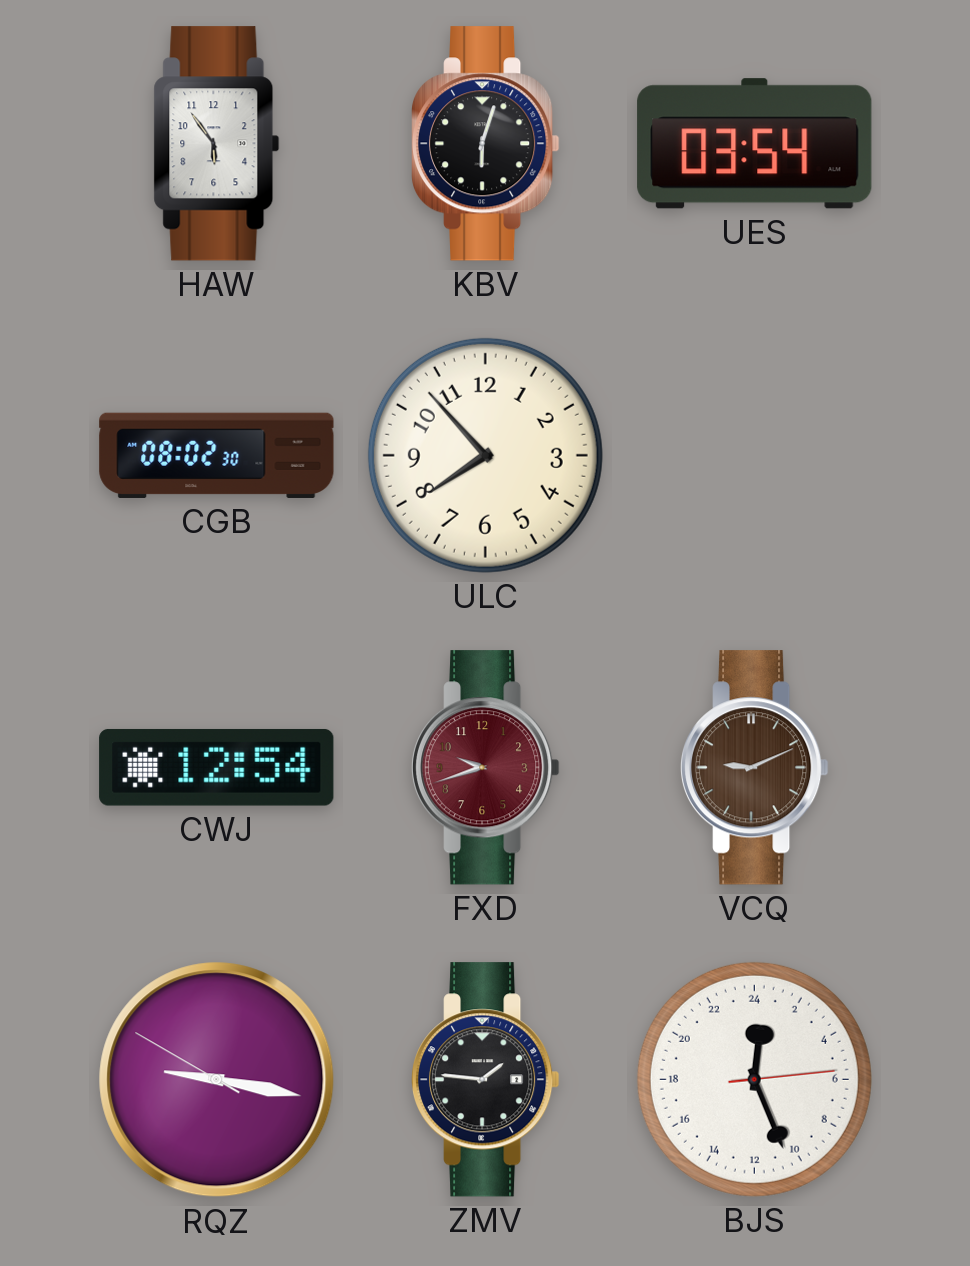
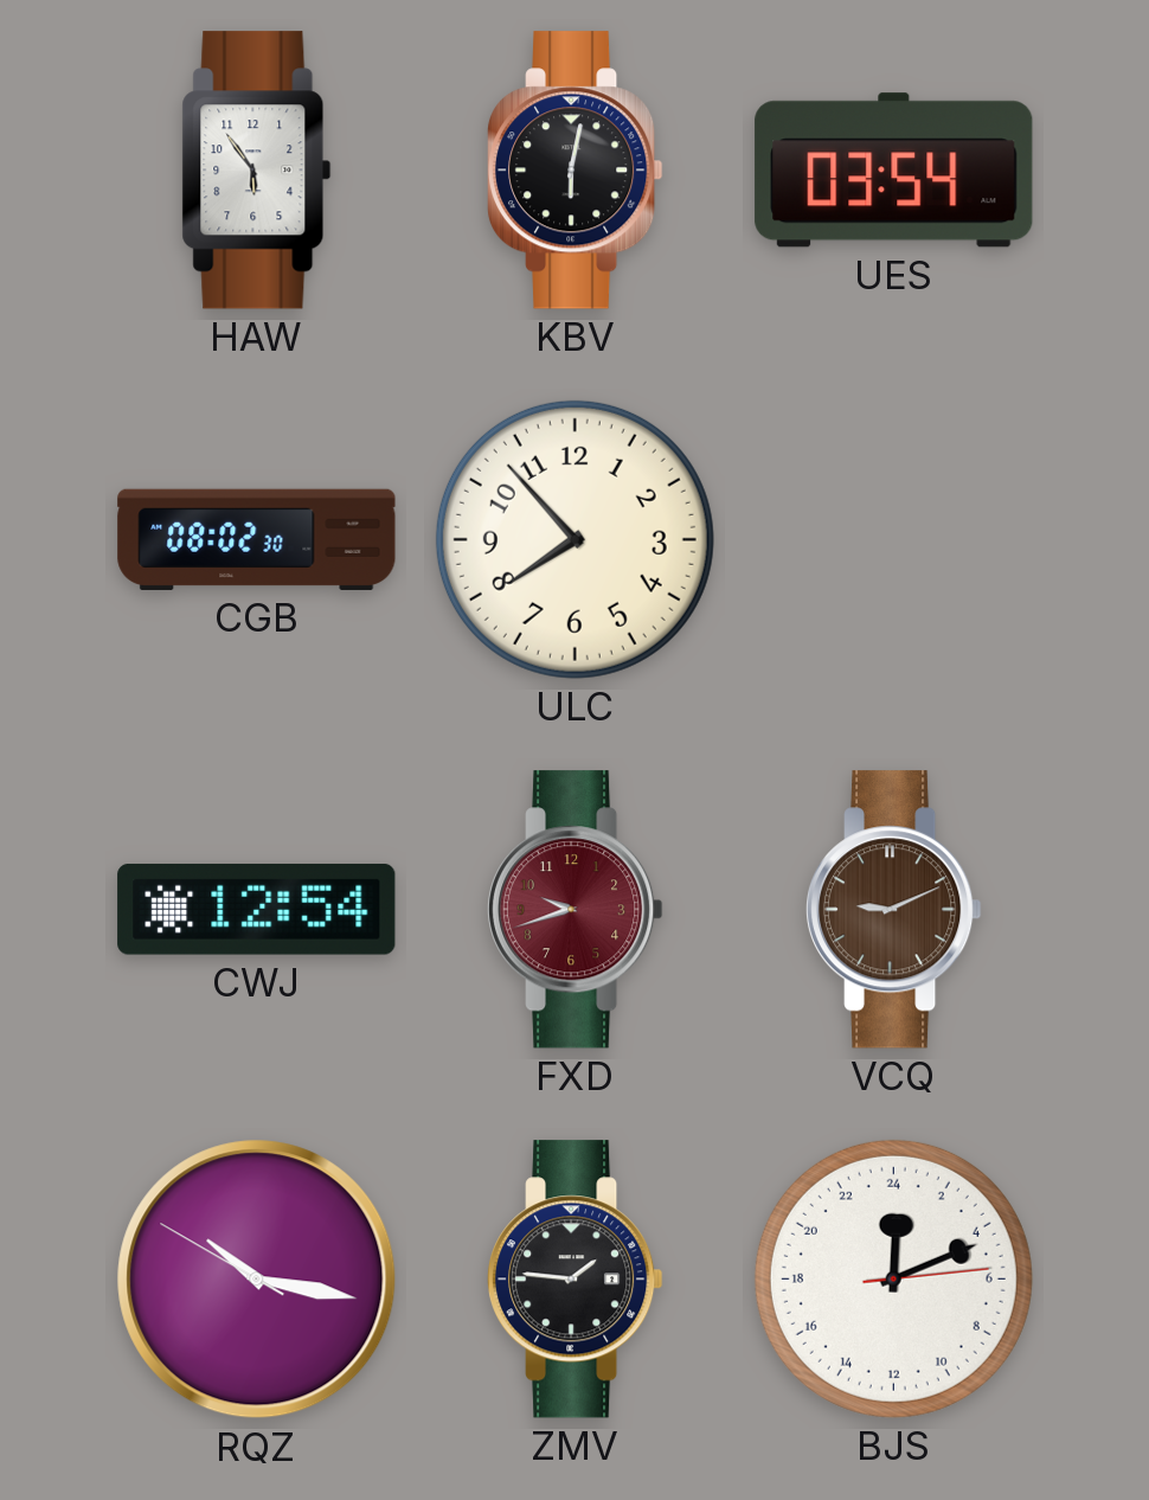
KBV: 6:03 -> 6:02
RQZ: 9:16 -> 10:16
BJS: 0:26 -> 0:11
